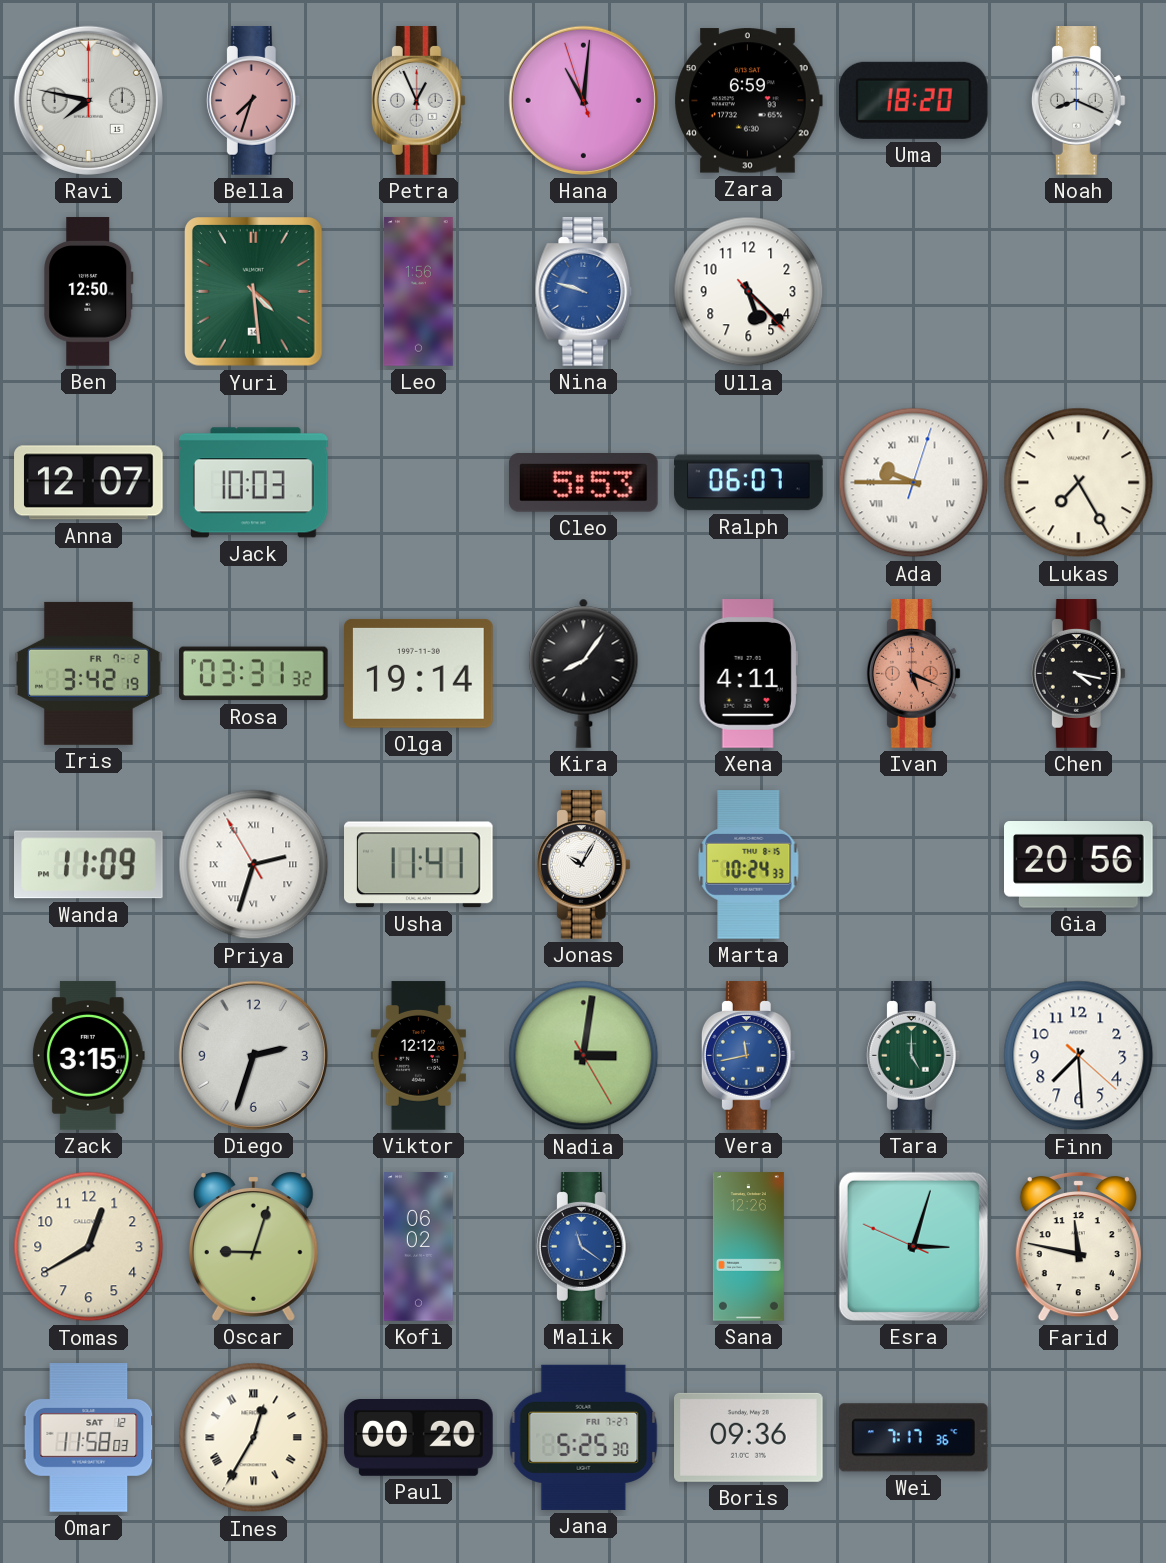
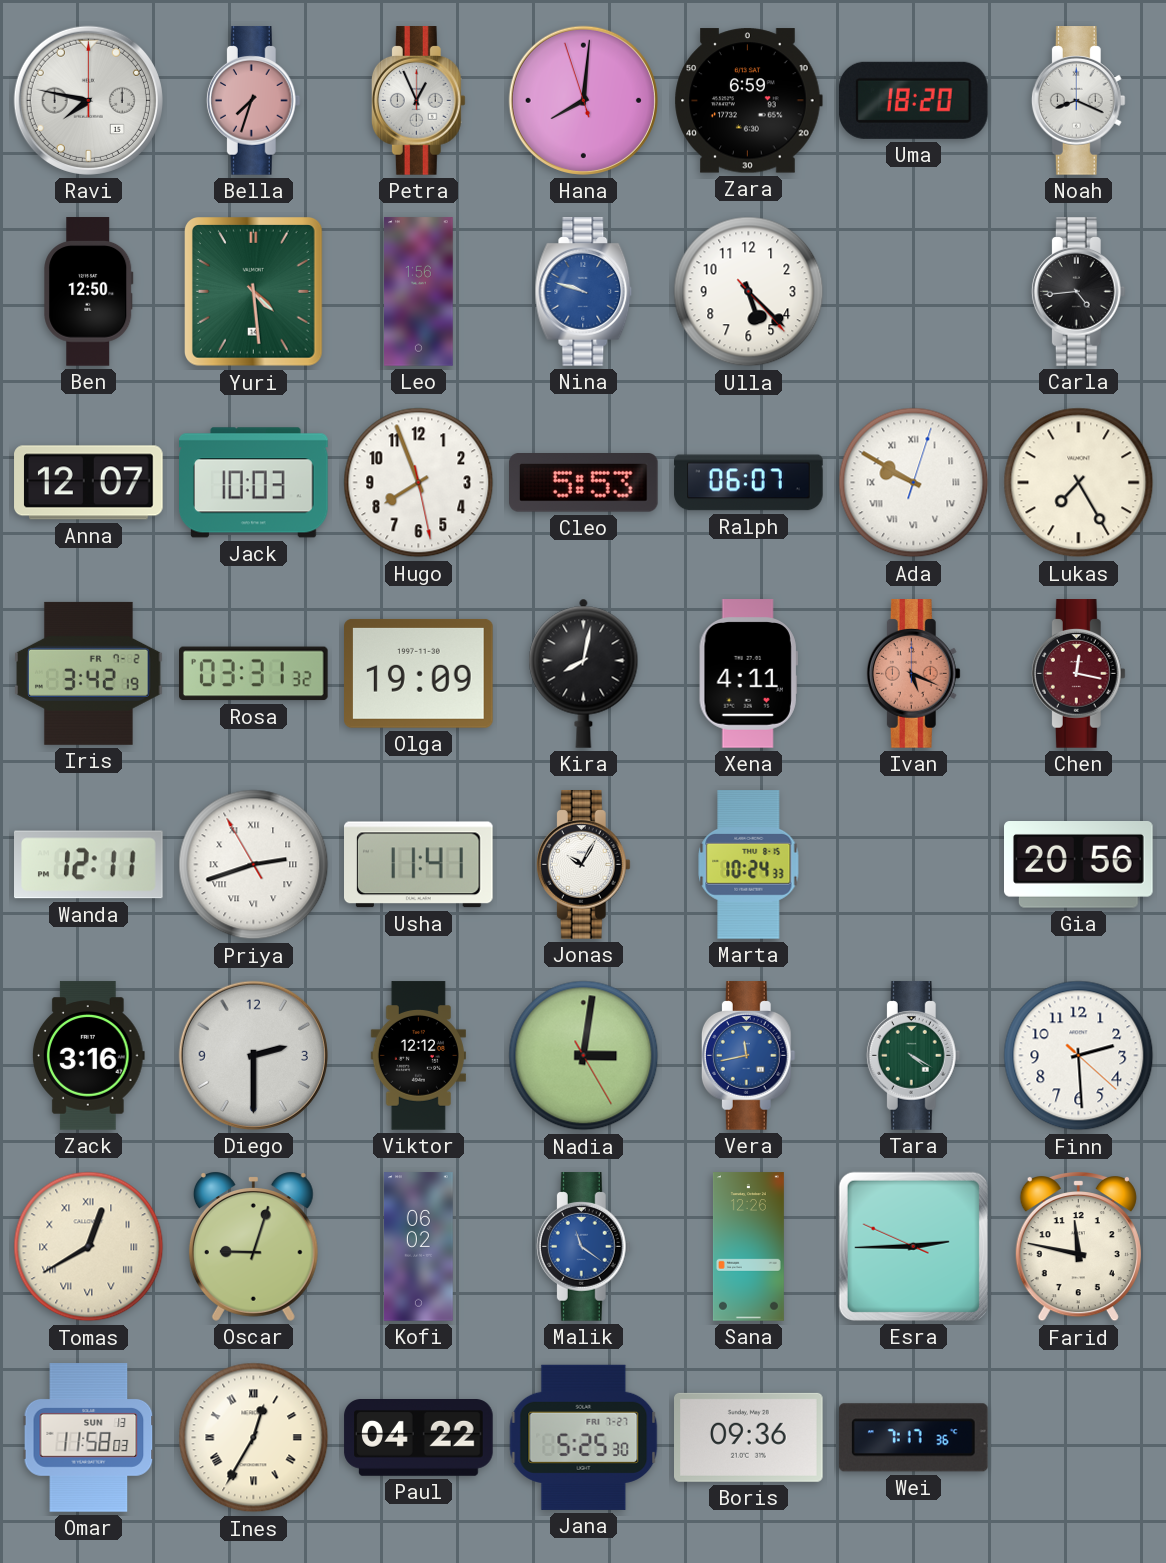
Hana: 11:00 -> 8:00
Carla: none -> 4:44
Hugo: none -> 7:56
Ada: 9:45 -> 9:50
Olga: 19:14 -> 19:09
Kira: 8:06 -> 8:02
Chen: 4:17 -> 12:17
Chen dial: black -> burgundy
Wanda: 11:09 -> 12:11
Priya: 2:32 -> 2:41
Zack: 3:15 -> 3:16
Diego: 2:33 -> 2:30
Tara: 5:00 -> 4:20
Finn: 7:29 -> 2:29
Tomas numerals: Arabic -> Roman
Esra: 3:02 -> 2:44
Omar date: SAT 12 -> SUN 13
Paul: 00:20 -> 04:22
